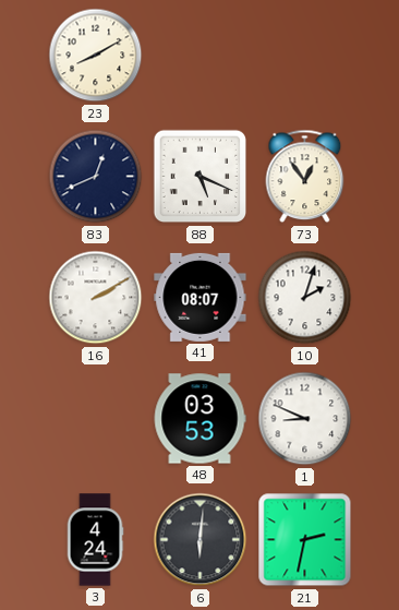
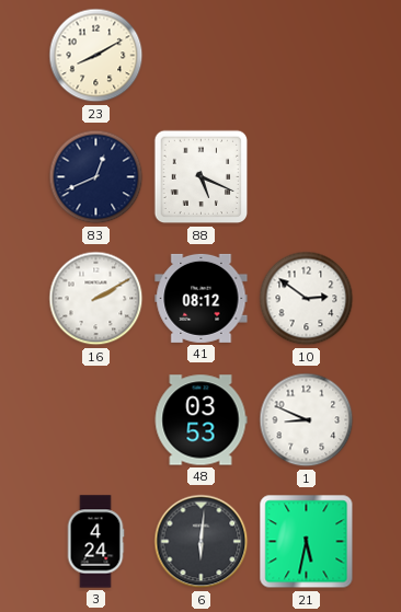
73: 12:54 -> none
41: 08:07 -> 08:12
10: 2:03 -> 2:51
21: 2:32 -> 5:32
